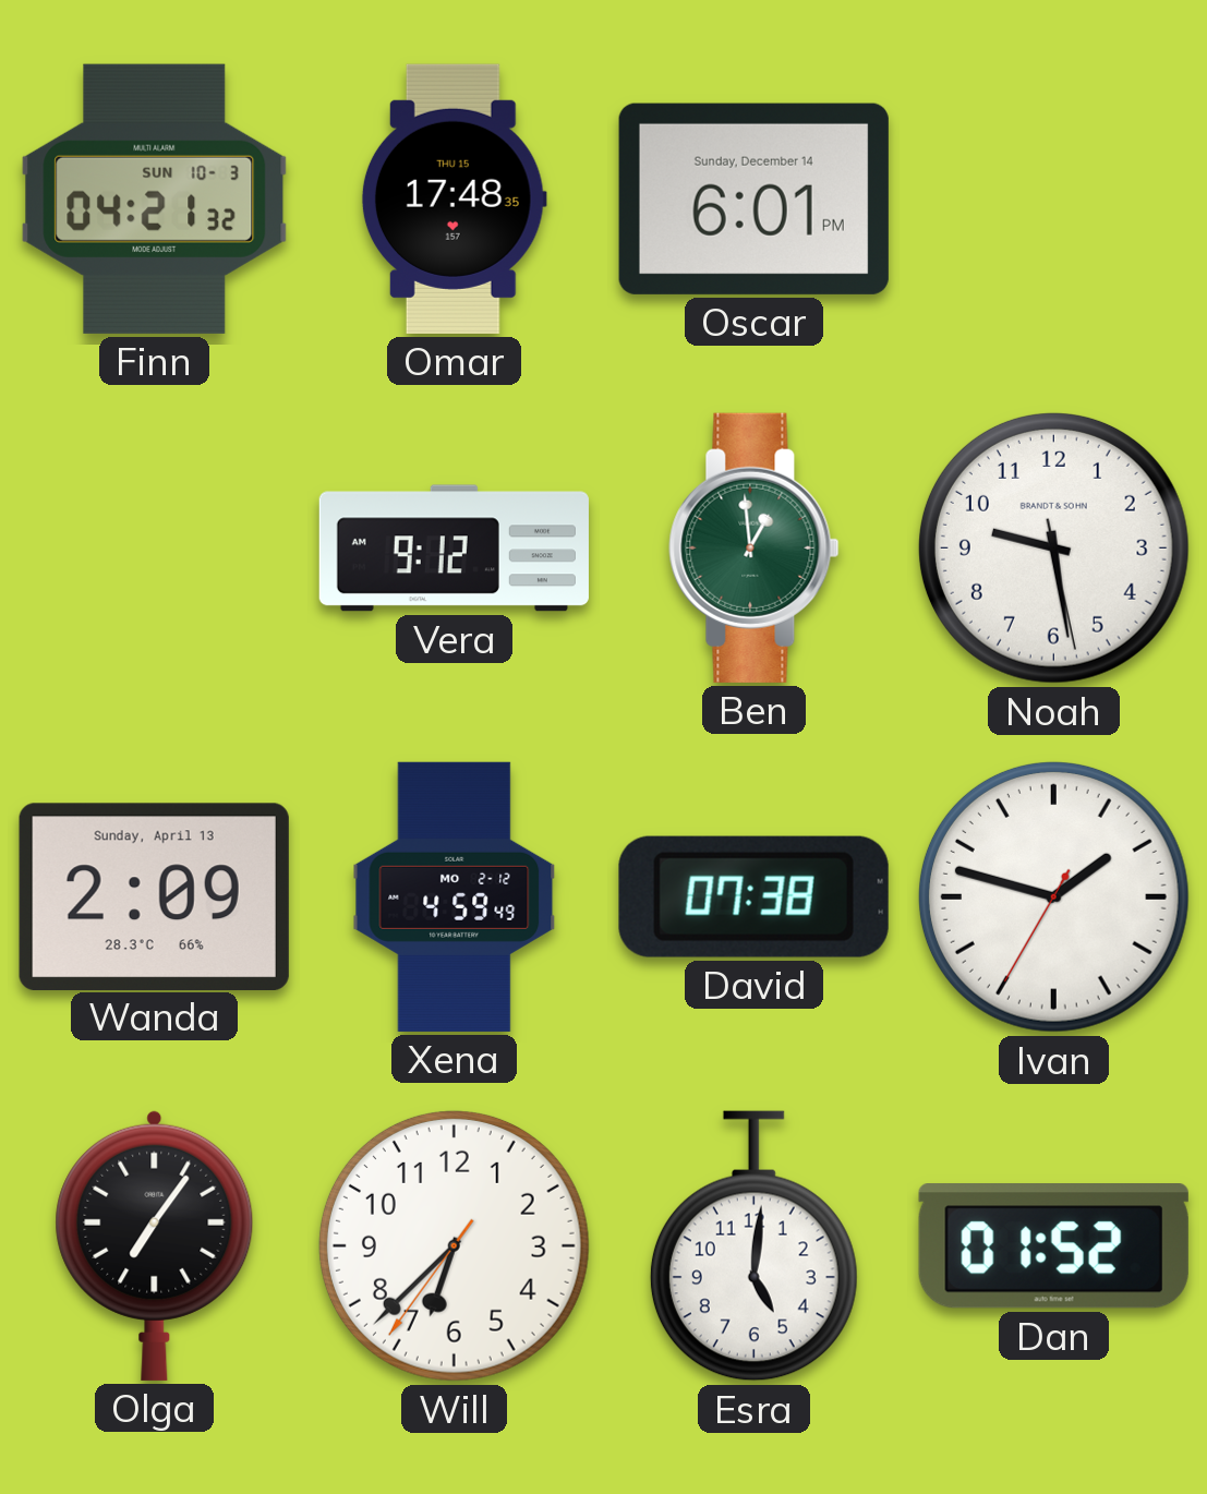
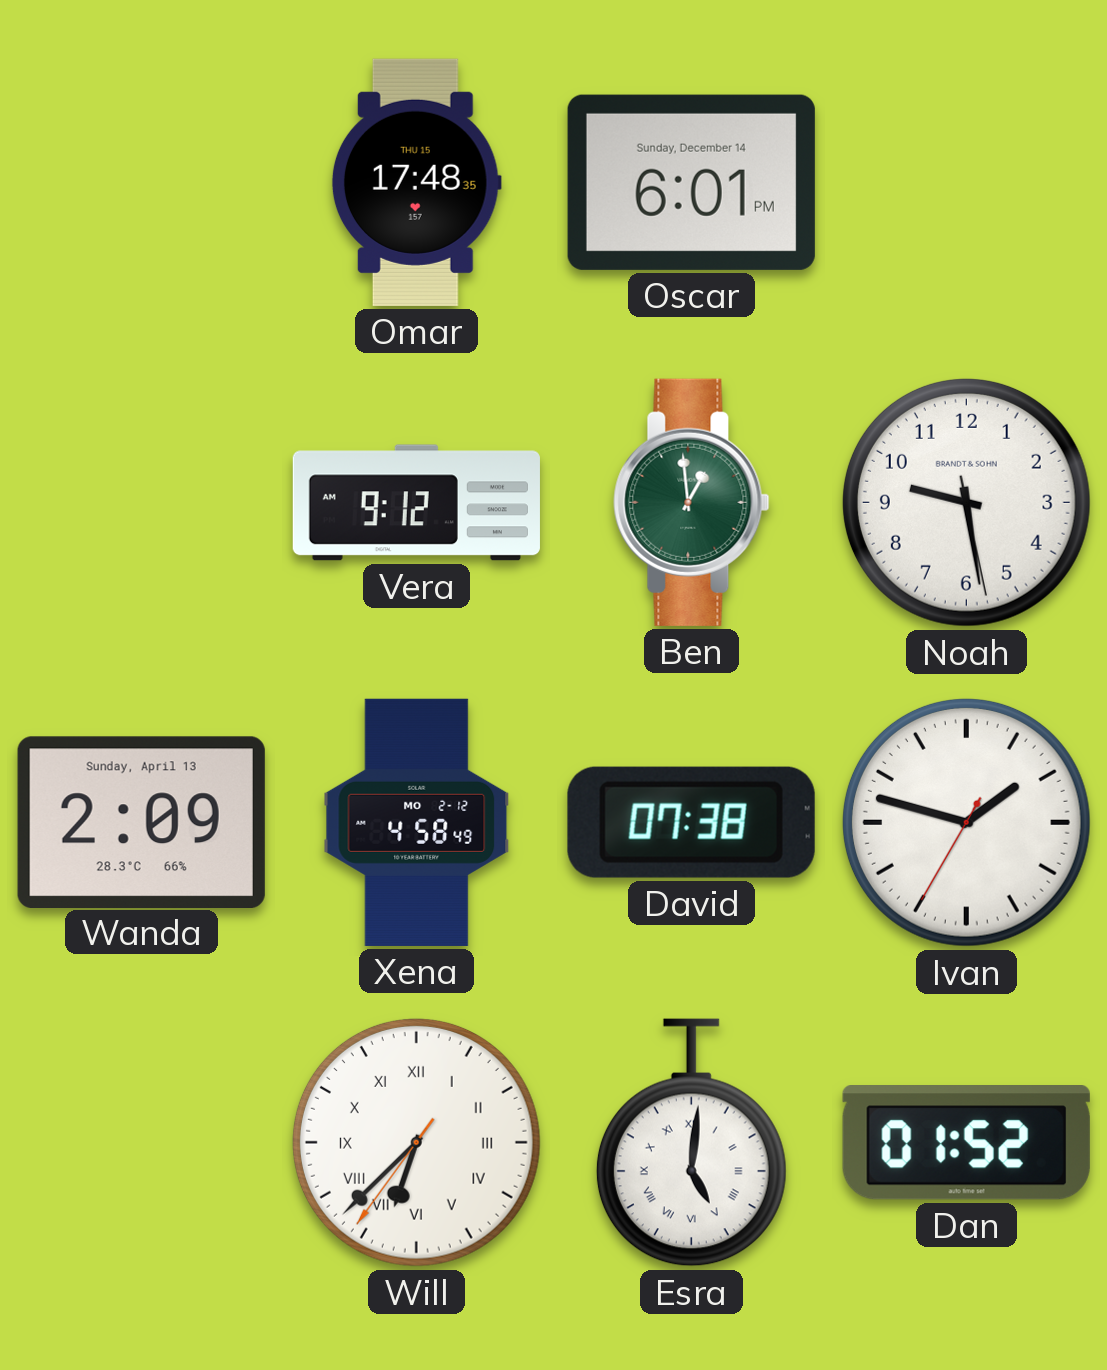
Finn: 04:21 -> none
Xena: 4:59 -> 4:58
Olga: 7:06 -> none
Will numerals: Arabic -> Roman
Esra numerals: Arabic -> Roman
